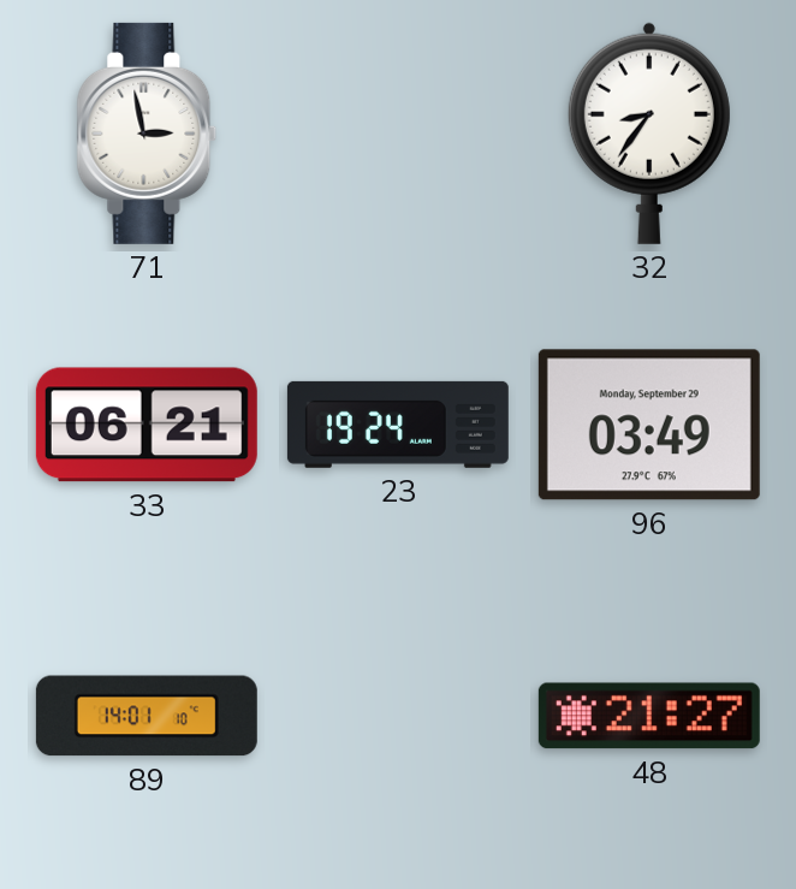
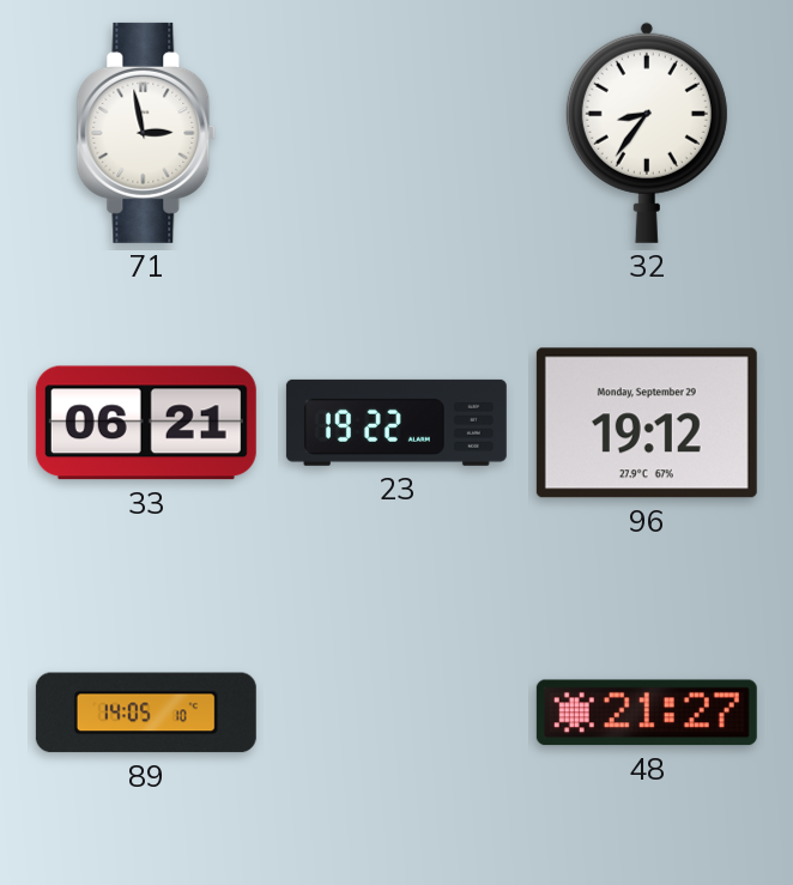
23: 19:24 -> 19:22
96: 03:49 -> 19:12
89: 14:01 -> 14:05
